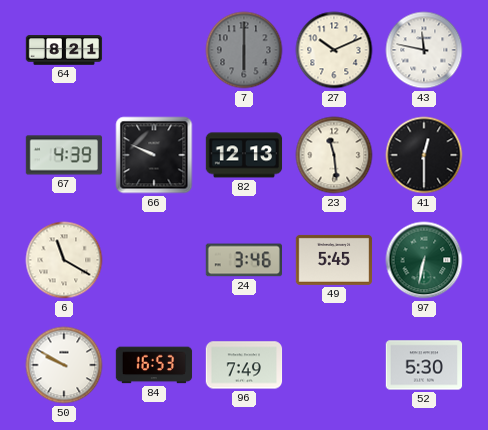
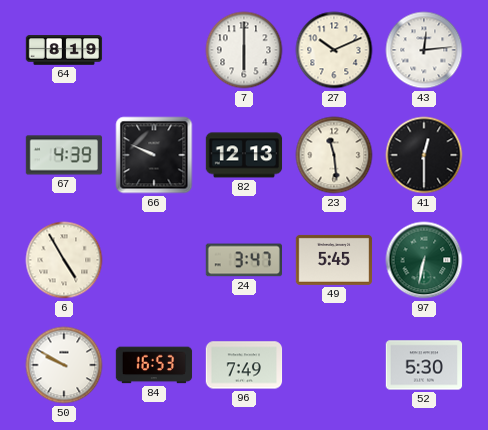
64: 8:21 -> 8:19
7 dial: grey -> white
43: 11:47 -> 12:14
6: 11:20 -> 4:55
24: 3:46 -> 3:47
